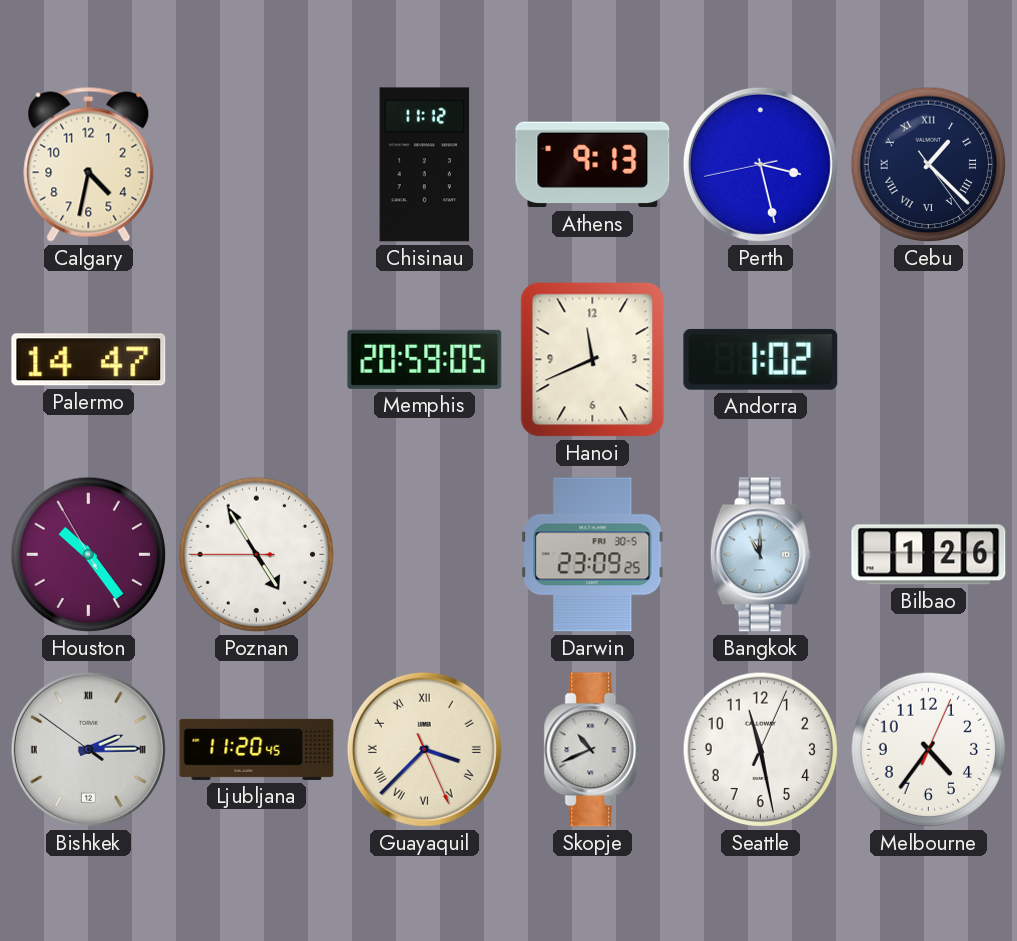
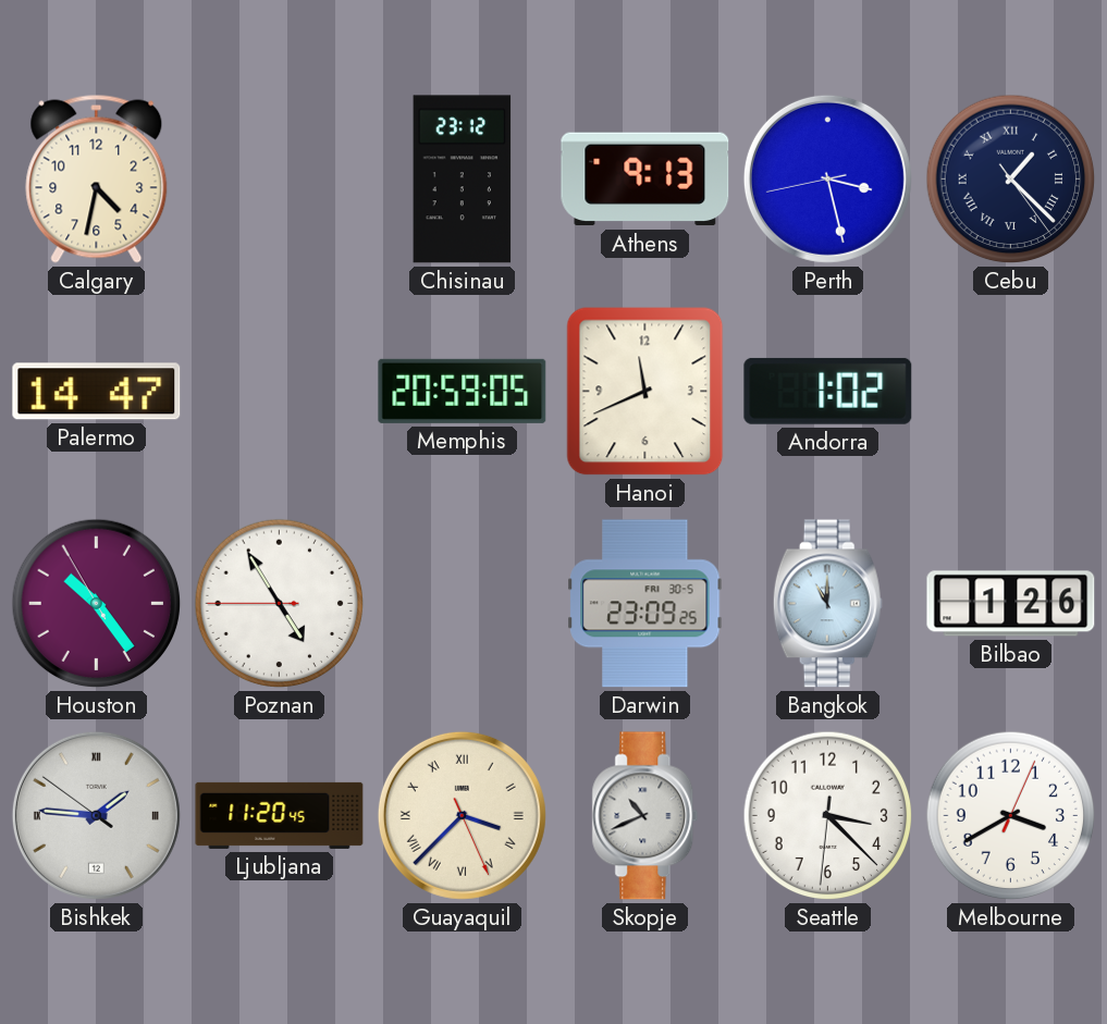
Chisinau: 11:12 -> 23:12
Bishkek: 2:14 -> 1:45
Seattle: 11:28 -> 3:22
Melbourne: 4:36 -> 3:40
